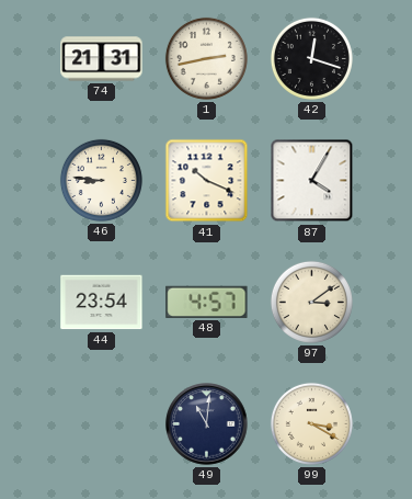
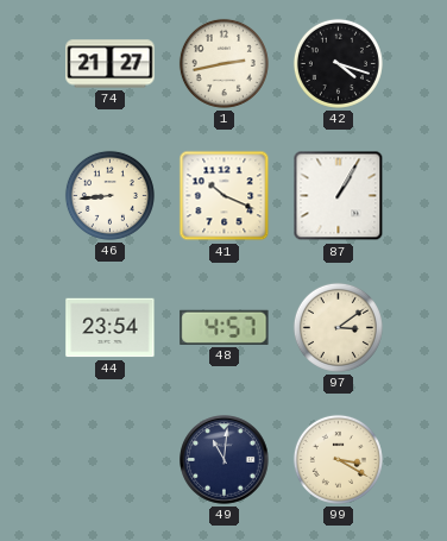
74: 21:31 -> 21:27
42: 12:18 -> 4:18
46: 8:46 -> 8:44
87: 4:05 -> 1:05
